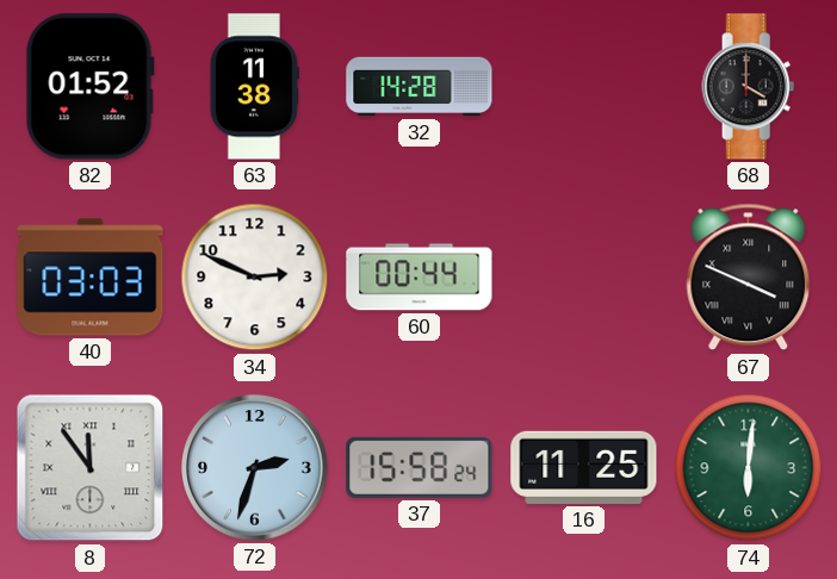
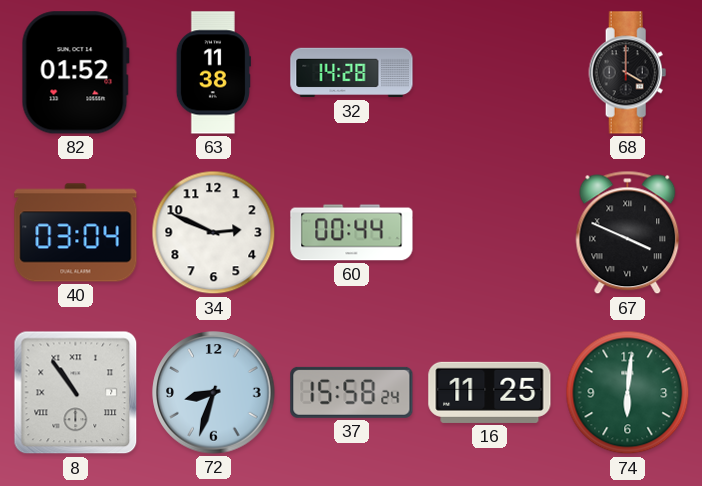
40: 03:03 -> 03:04
8: 11:54 -> 10:54
72: 2:33 -> 8:33
